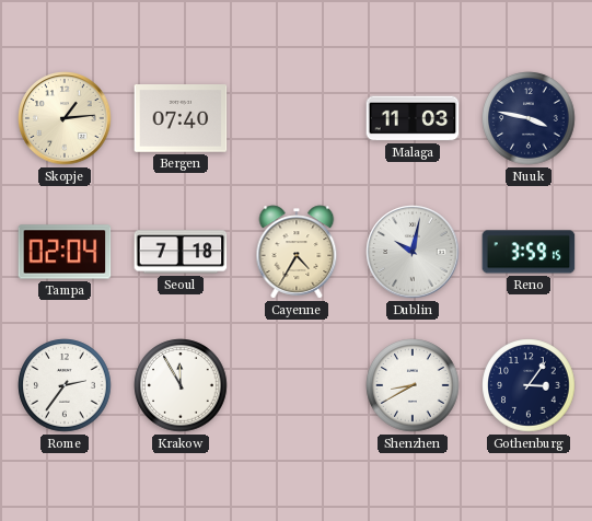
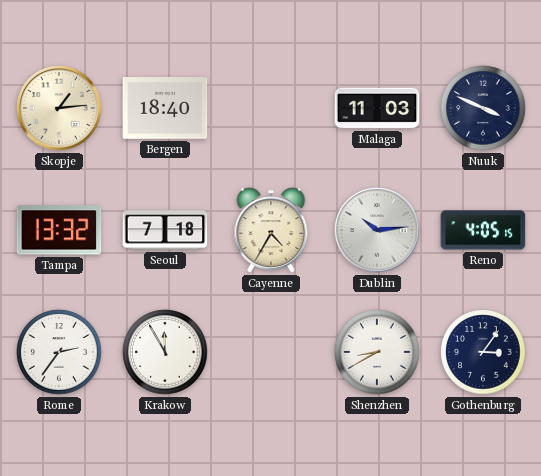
Bergen: 07:40 -> 18:40
Nuuk: 3:47 -> 3:49
Tampa: 02:04 -> 13:32
Dublin: 10:02 -> 10:14
Reno: 3:59 -> 4:05
